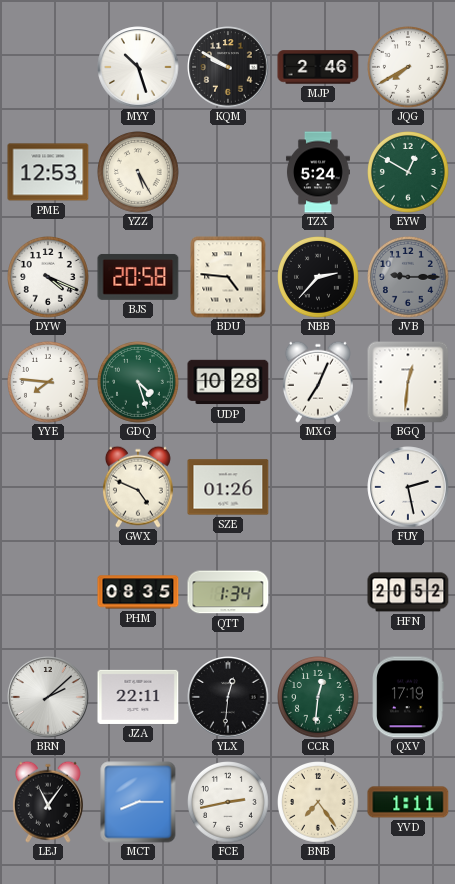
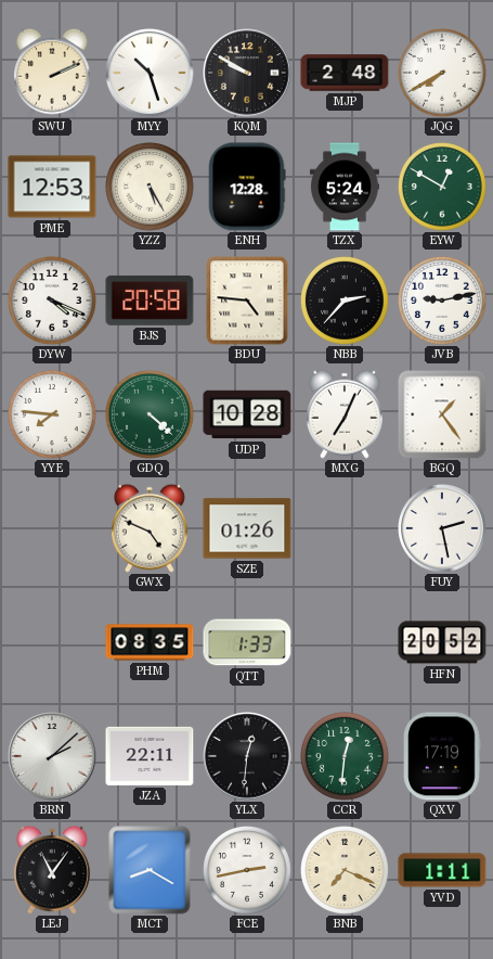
SWU: none -> 2:11
MJP: 2:46 -> 2:48
ENH: none -> 12:28
JVB: 9:15 -> 9:13
JVB dial: grey -> white
GDQ: 4:27 -> 4:22
BGQ: 12:31 -> 1:24
QTT: 1:34 -> 1:33
MCT: 8:15 -> 8:20
BNB: 7:24 -> 7:19
